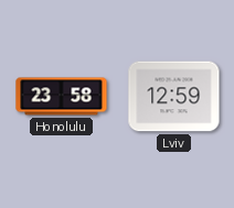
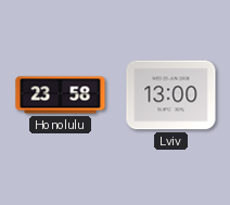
Lviv: 12:59 -> 13:00
